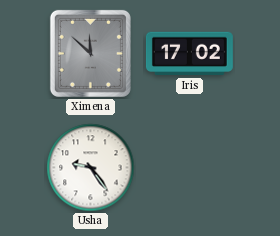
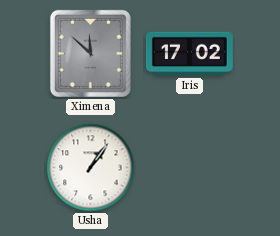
Usha: 9:24 -> 1:06
